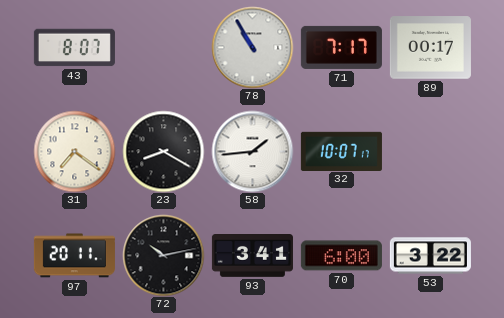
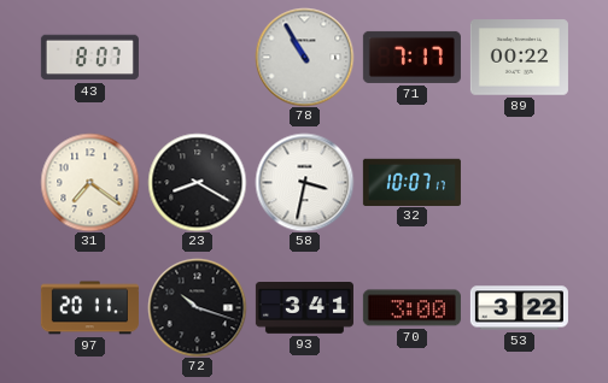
89: 00:17 -> 00:22
58: 1:44 -> 3:32
72: 10:13 -> 10:18
70: 6:00 -> 3:00
